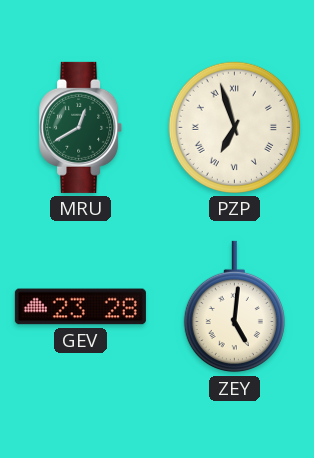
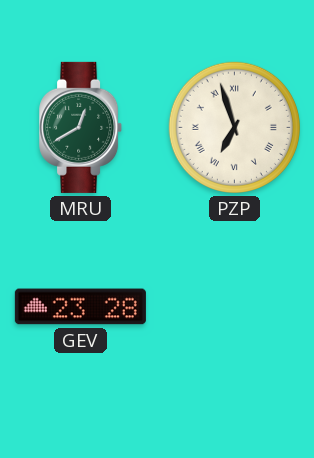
ZEY: 5:01 -> none
